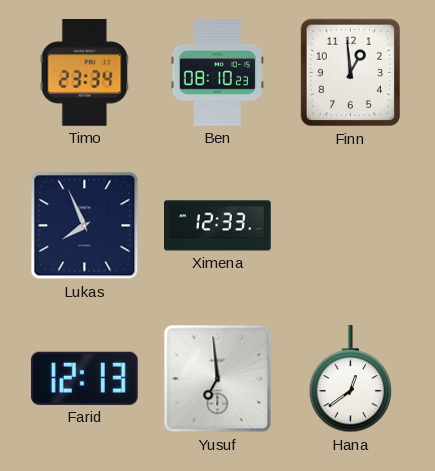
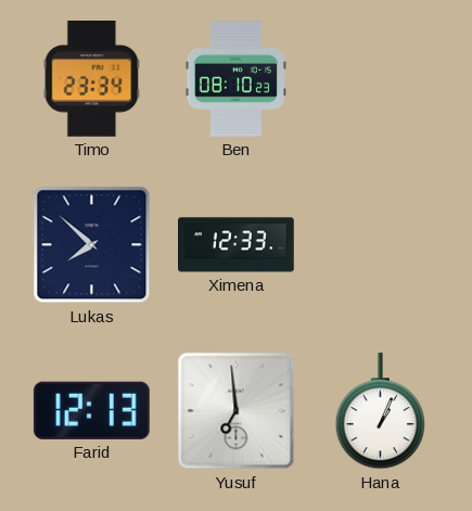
Finn: 12:59 -> none
Lukas: 7:56 -> 7:52
Hana: 12:39 -> 1:04
